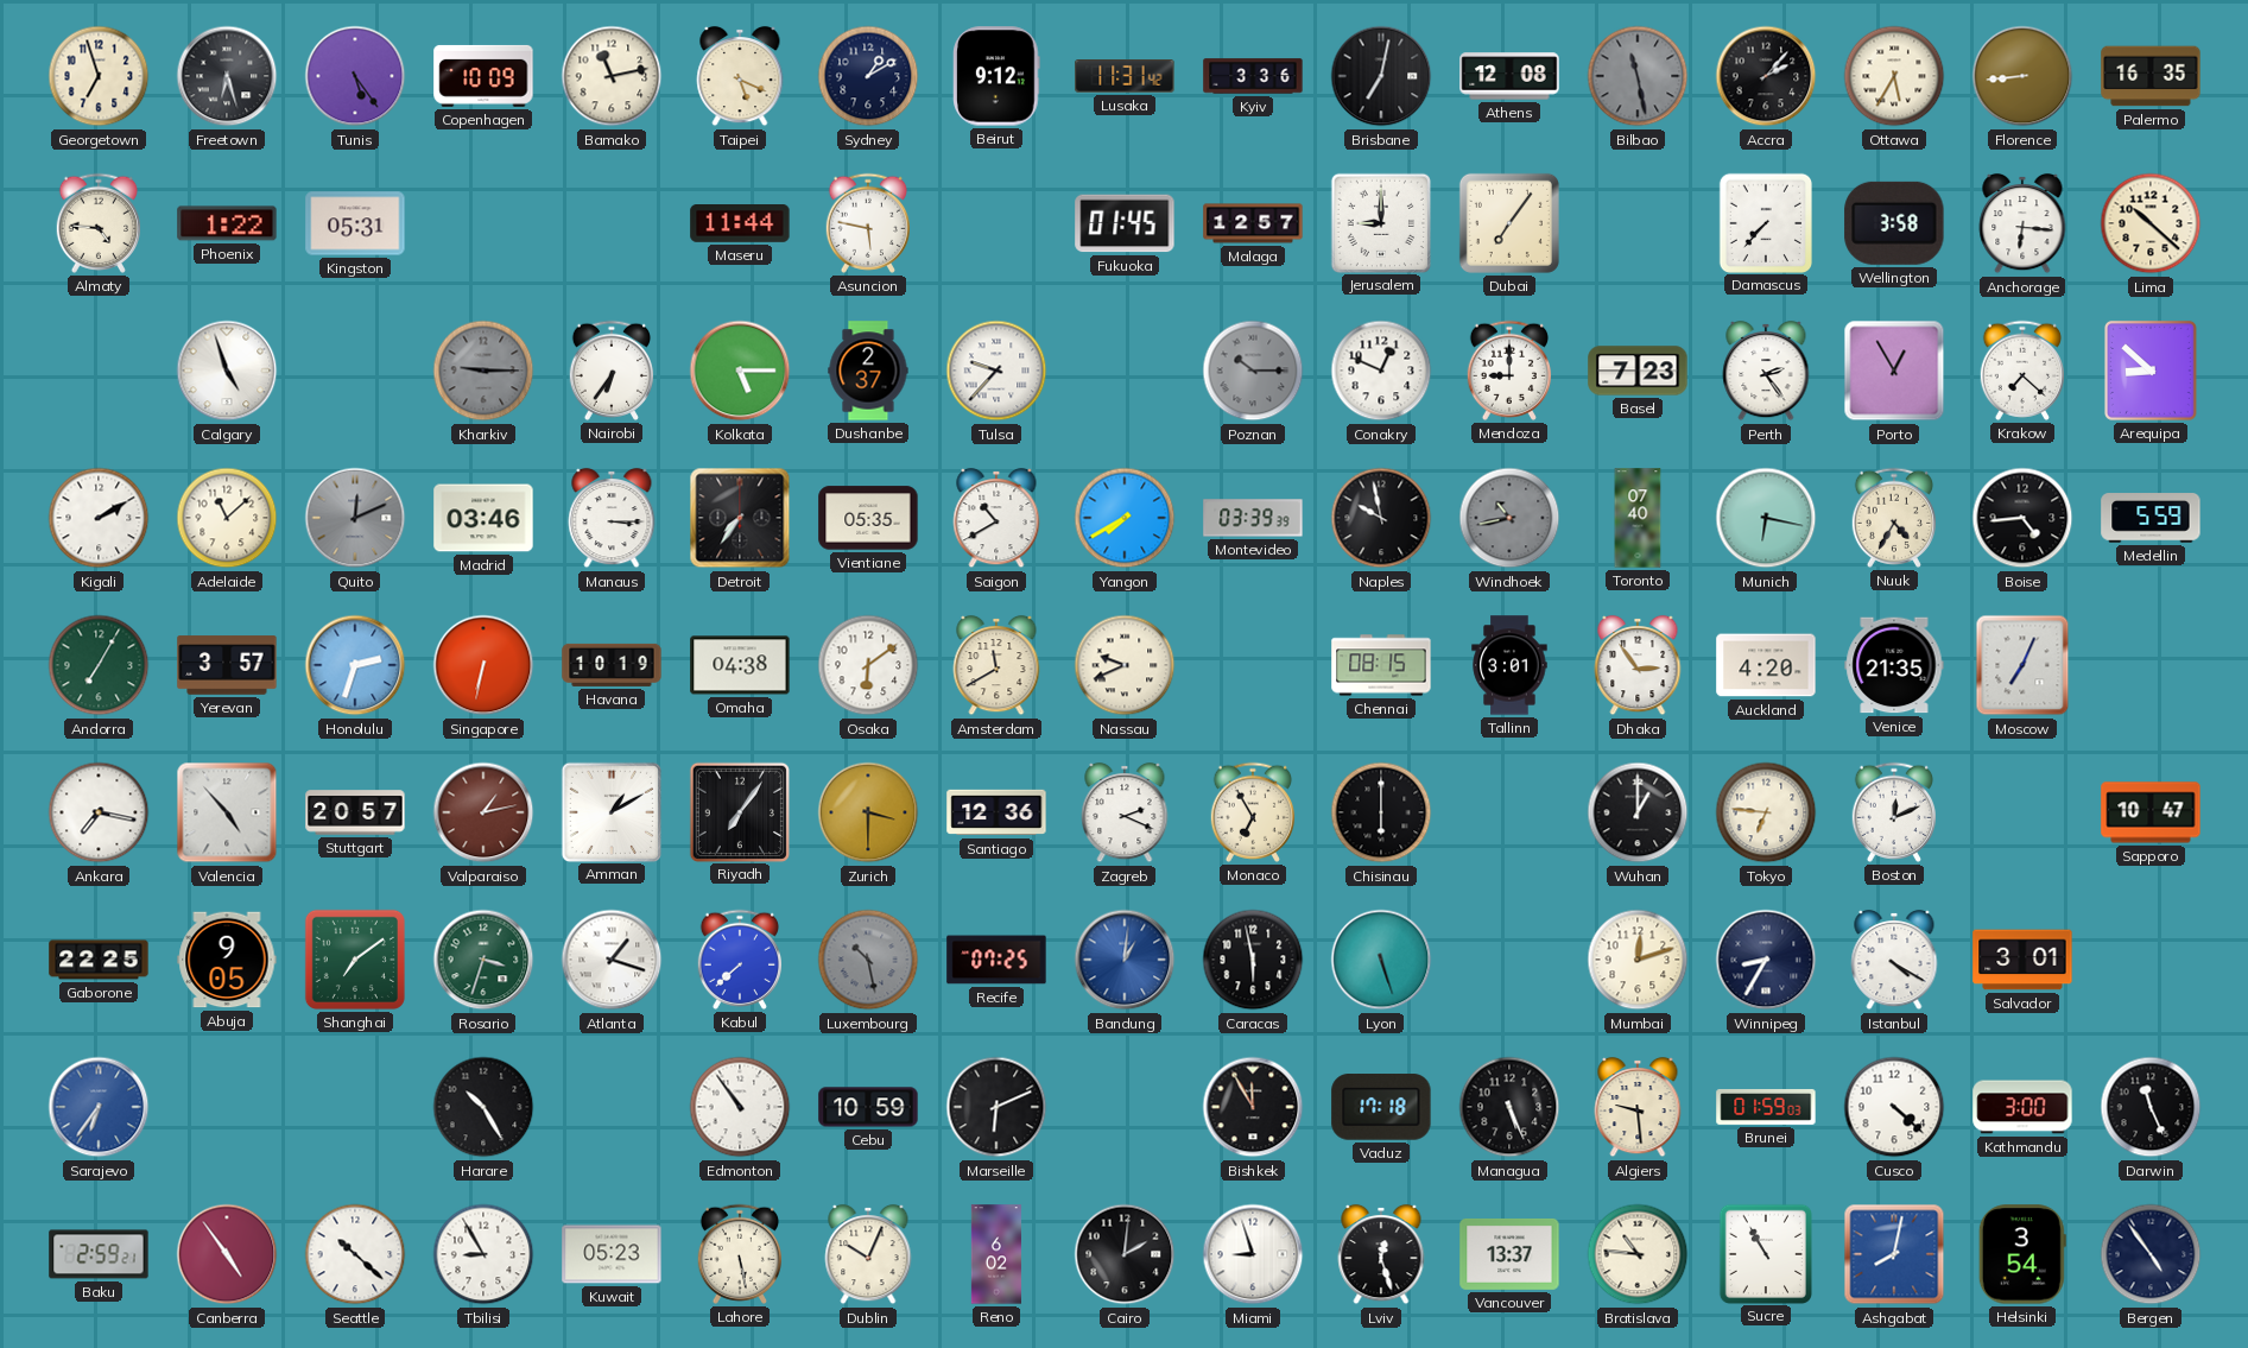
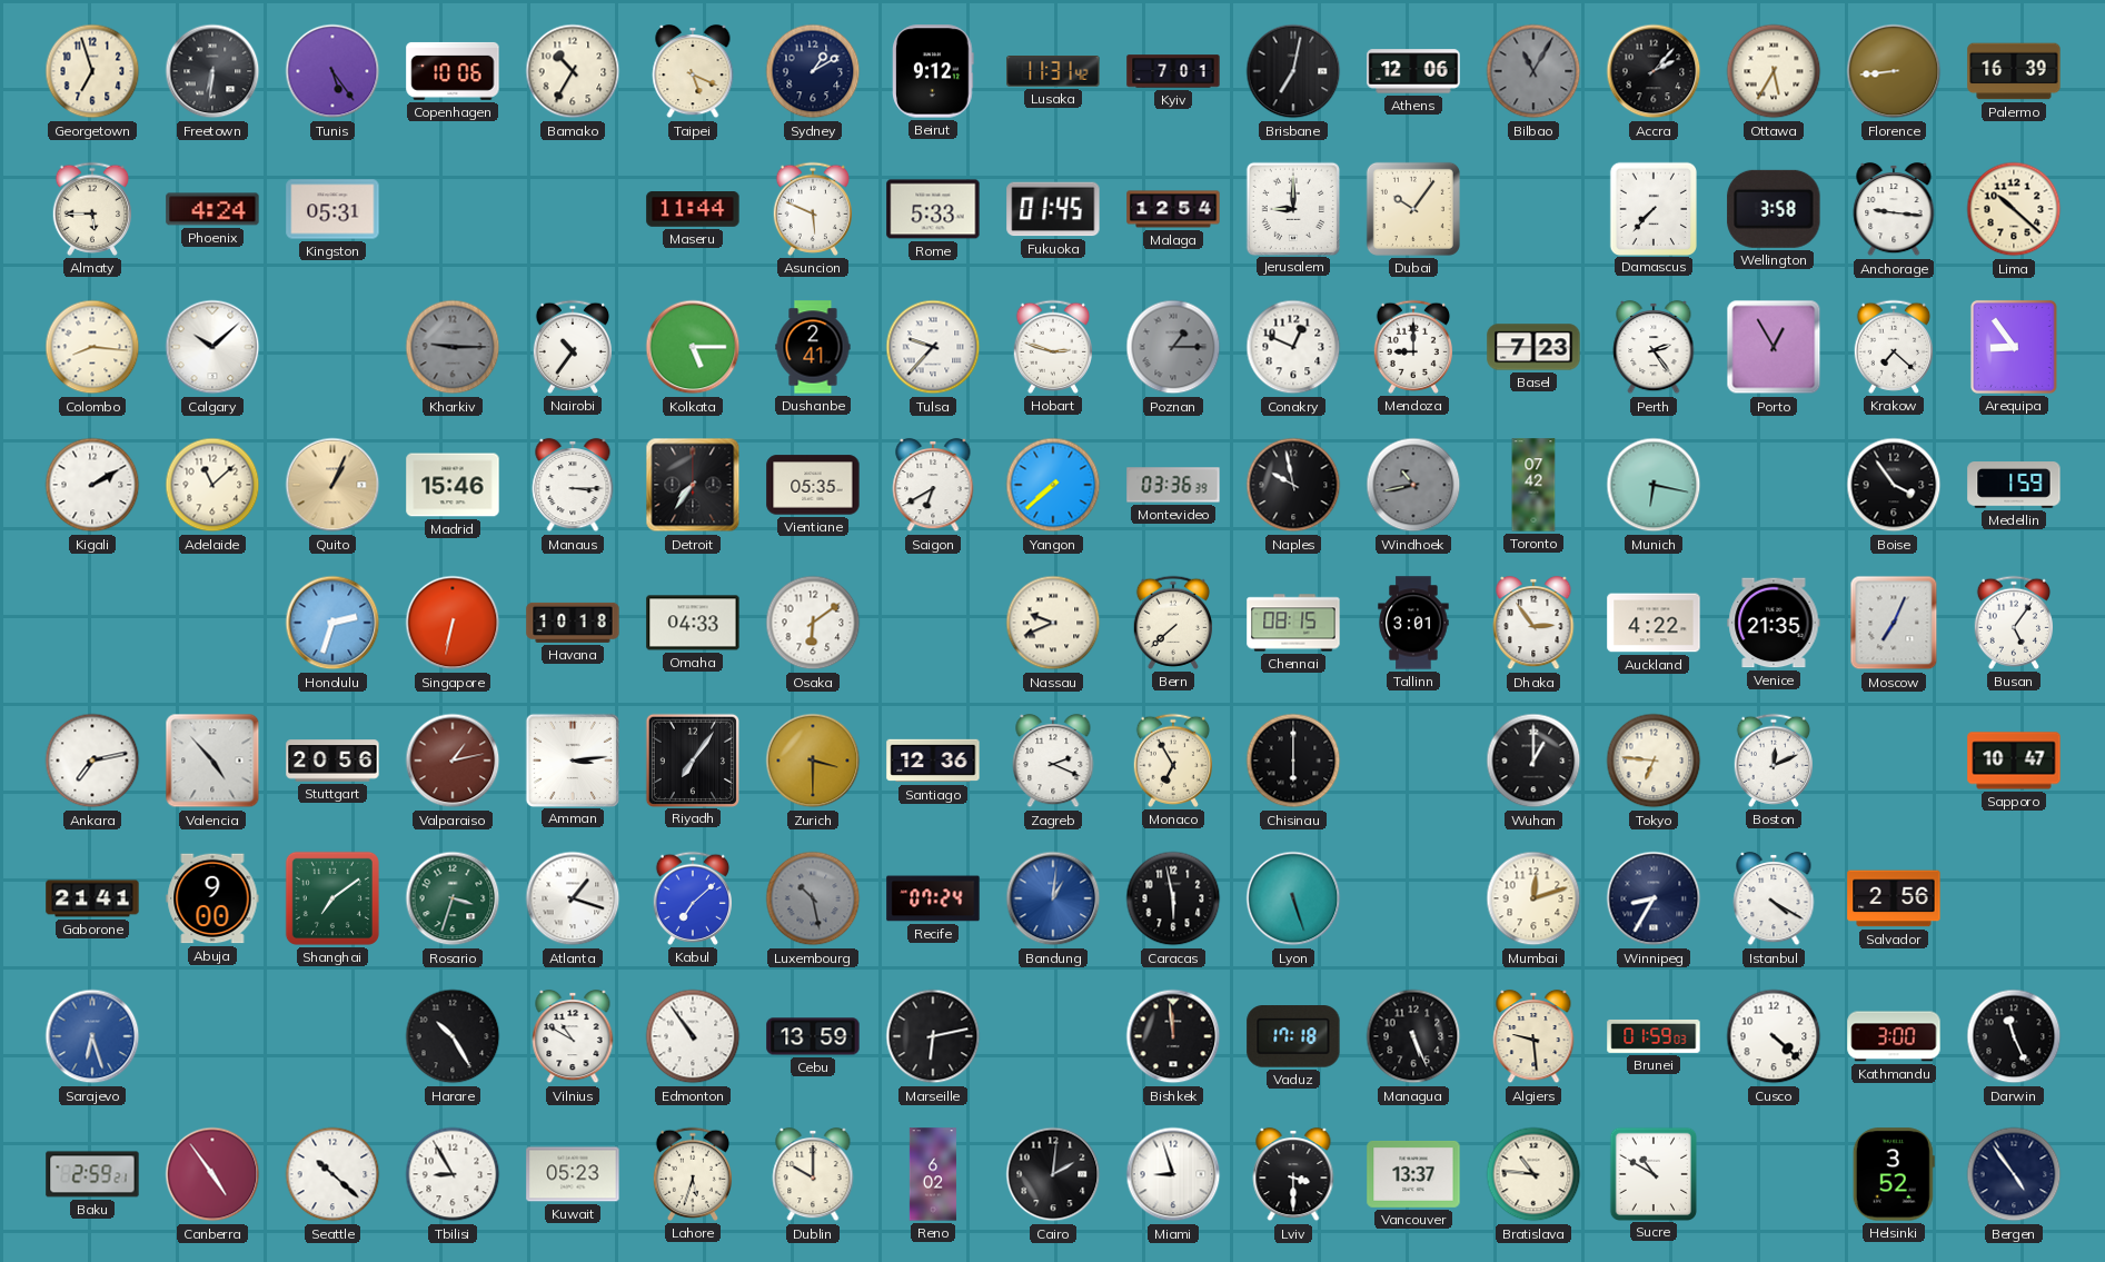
Freetown: 6:27 -> 6:31
Copenhagen: 10:09 -> 10:06
Bamako: 11:13 -> 10:35
Kyiv: 3:36 -> 7:01
Athens: 12:08 -> 12:06
Bilbao: 11:28 -> 11:05
Palermo: 16:35 -> 16:39
Almaty: 4:46 -> 5:45
Phoenix: 1:22 -> 4:24
Asuncion: 5:47 -> 5:49
Rome: none -> 5:33
Malaga: 12:57 -> 12:54
Dubai: 7:06 -> 10:06
Anchorage: 6:16 -> 9:16
Colombo: none -> 8:16
Calgary: 4:57 -> 10:08
Nairobi: 6:36 -> 10:36
Dushanbe: 2:37 -> 2:41
Hobart: none -> 2:48
Poznan: 10:15 -> 1:15
Arequipa: 8:52 -> 8:54
Quito: 12:11 -> 1:04
Quito dial: grey -> champagne
Madrid: 03:46 -> 15:46
Saigon: 10:40 -> 6:40
Yangon: 7:40 -> 7:38
Montevideo: 03:39 -> 03:36
Toronto: 07:40 -> 07:42
Nuuk: 4:35 -> none
Boise: 4:44 -> 3:54
Medellin: 5:59 -> 1:59
Andorra: 7:05 -> none
Yerevan: 3:57 -> none
Havana: 10:19 -> 10:18
Omaha: 04:38 -> 04:33
Amsterdam: 11:40 -> none
Bern: none -> 7:38
Auckland: 4:20 -> 4:22
Busan: none -> 5:06
Ankara: 7:17 -> 7:13
Stuttgart: 20:57 -> 20:56
Amman: 1:10 -> 3:14
Gaborone: 22:25 -> 21:41
Abuja: 9:05 -> 9:00
Kabul: 7:38 -> 7:08
Recife: 07:25 -> 07:24
Salvador: 3:01 -> 2:56
Sarajevo: 6:36 -> 6:27
Vilnius: none -> 10:50
Cebu: 10:59 -> 13:59
Marseille: 6:11 -> 6:13
Bishkek: 11:55 -> 11:59
Lahore: 5:28 -> 5:33
Dublin: 10:04 -> 10:00
Lviv: 12:27 -> 3:30
Sucre: 10:55 -> 10:50
Ashgabat: 8:02 -> none
Helsinki: 3:54 -> 3:52
